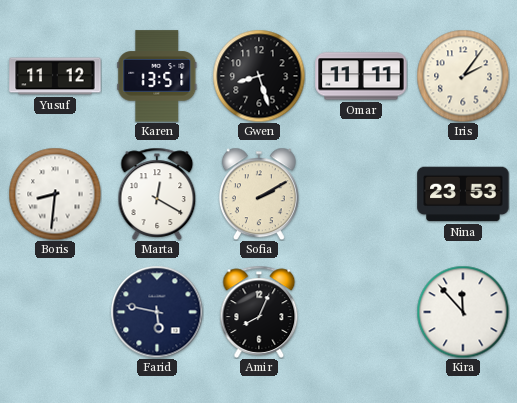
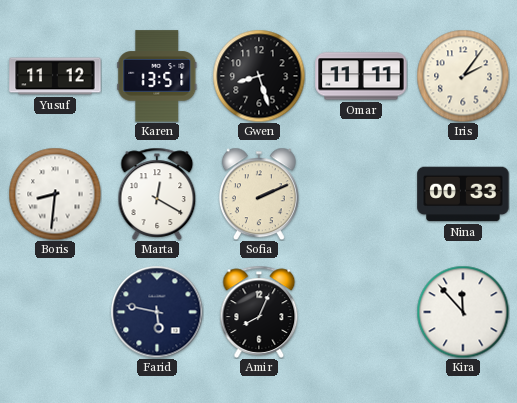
Sofia: 2:10 -> 2:11
Nina: 23:53 -> 00:33
